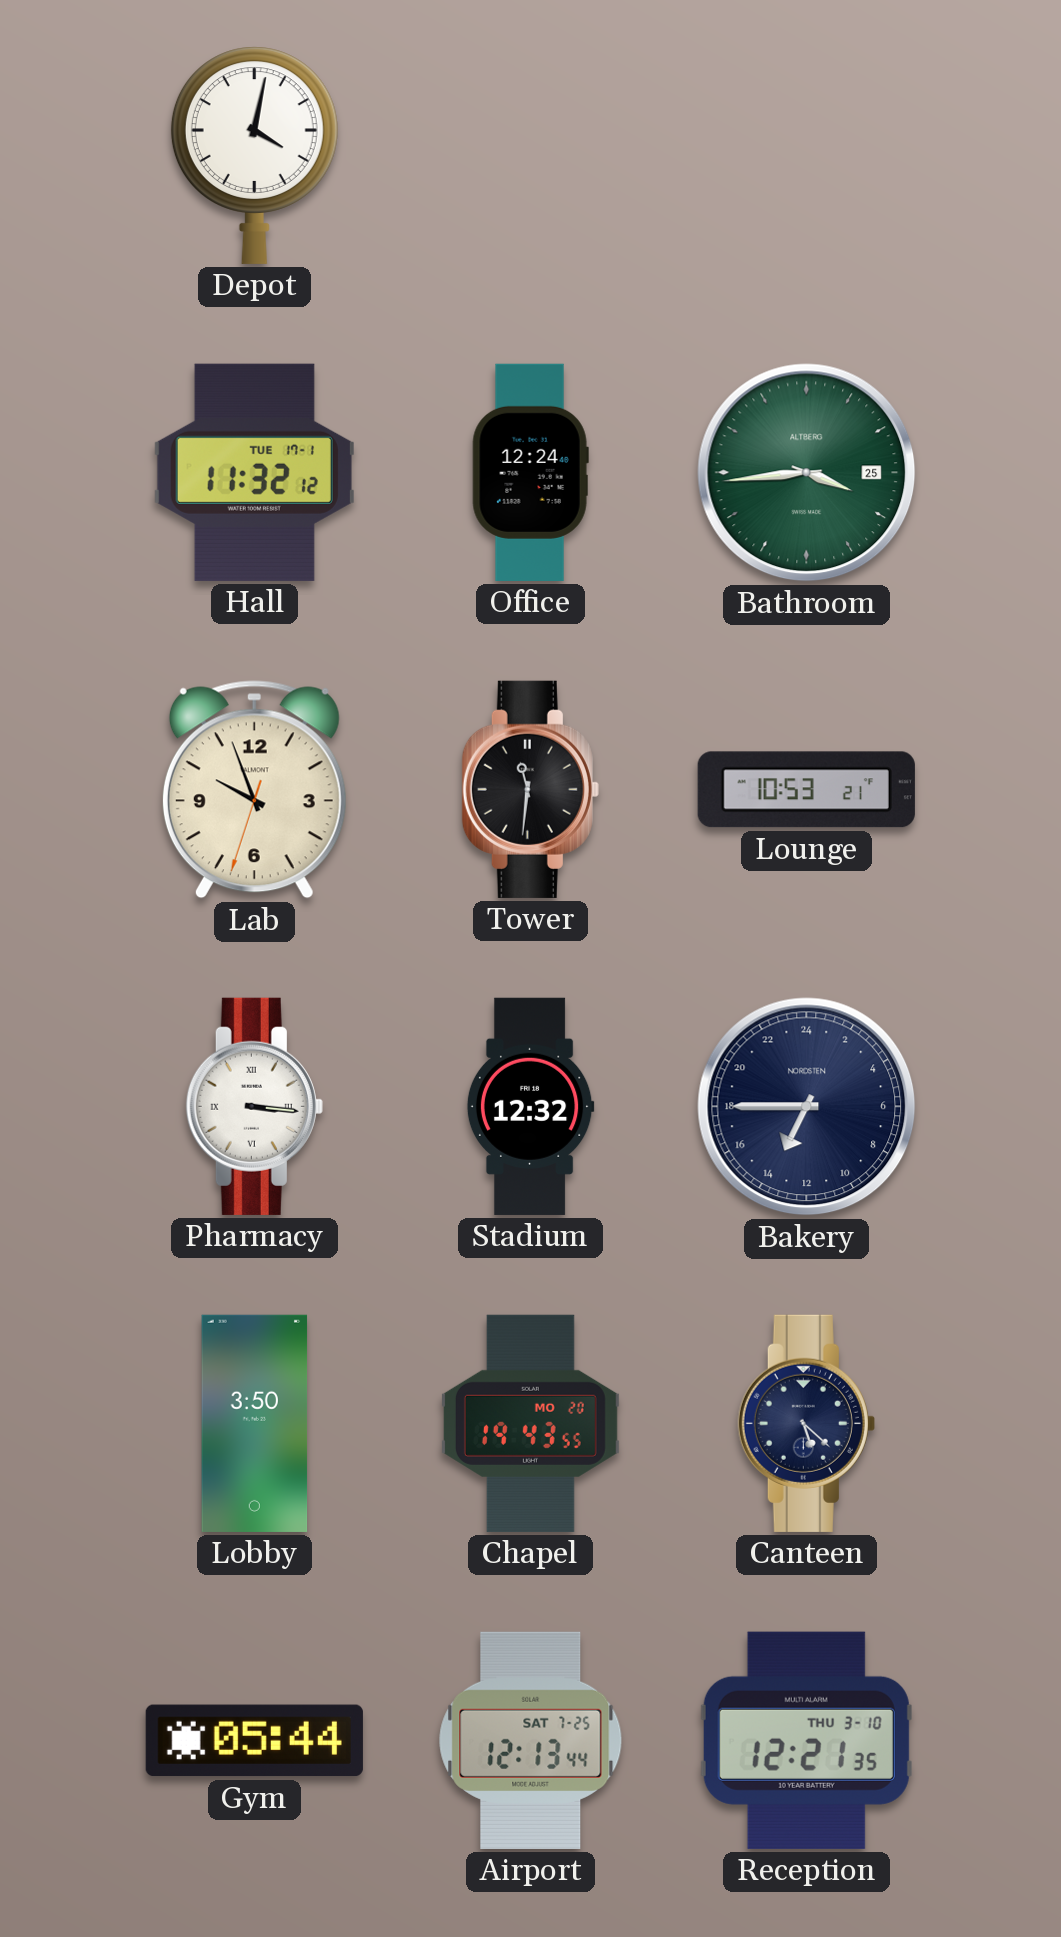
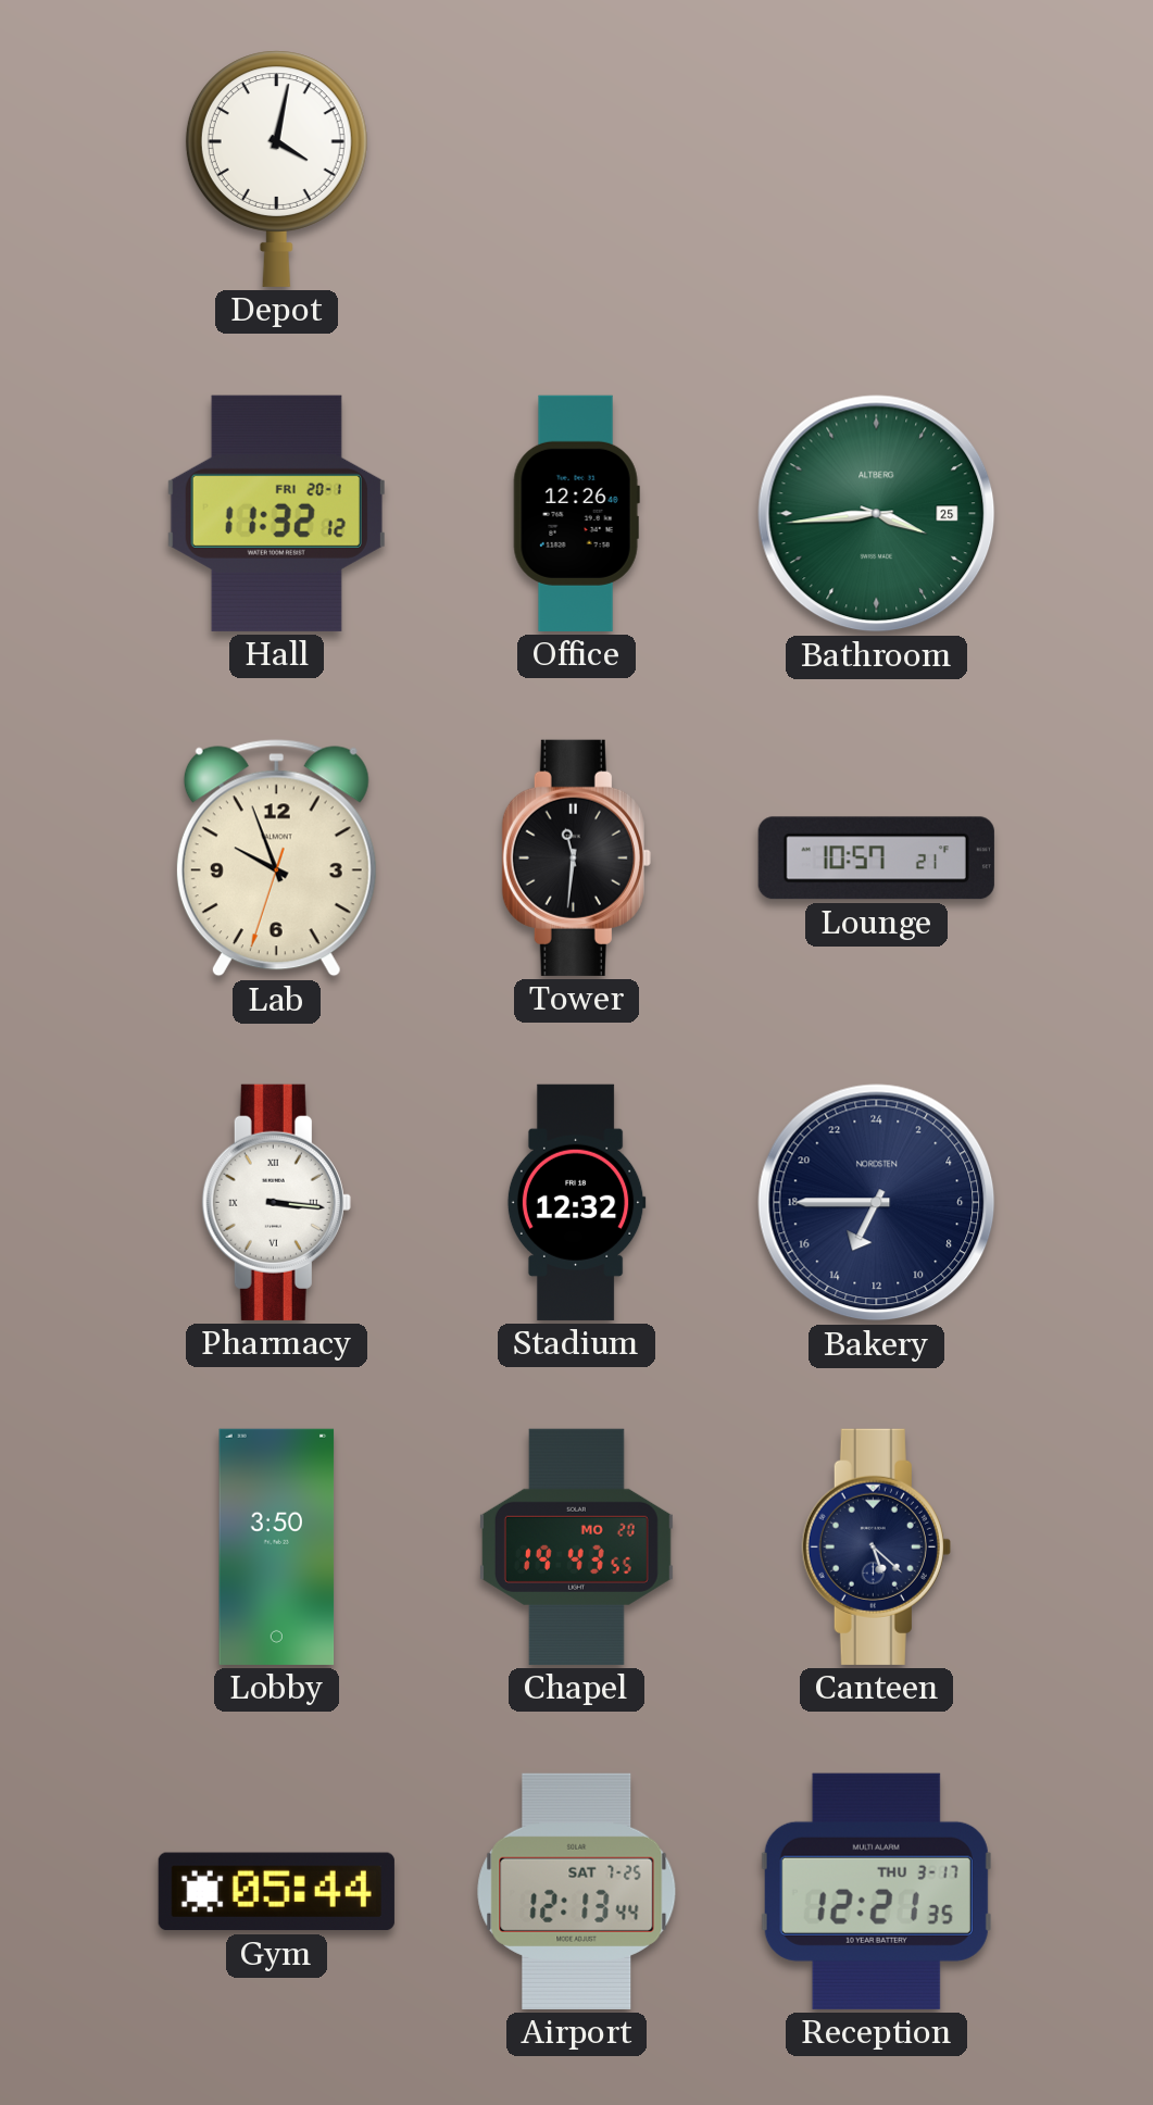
Hall date: TUE 17-1 -> FRI 20-1
Office: 12:24 -> 12:26
Lounge: 10:53 -> 10:57
Reception date: THU 3-10 -> THU 3-17
